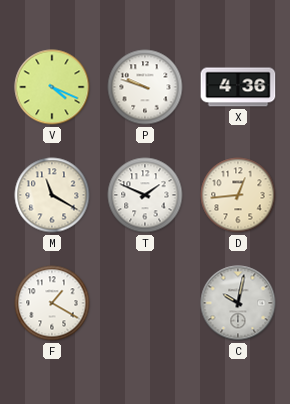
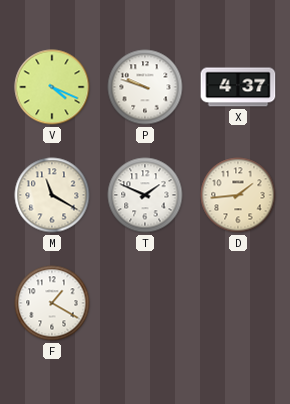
X: 4:36 -> 4:37
D: 12:44 -> 1:44
C: 10:02 -> none
